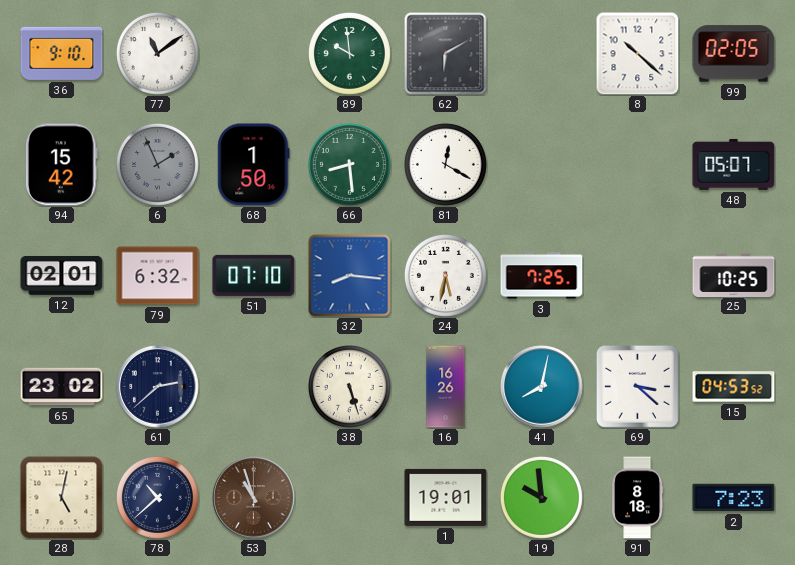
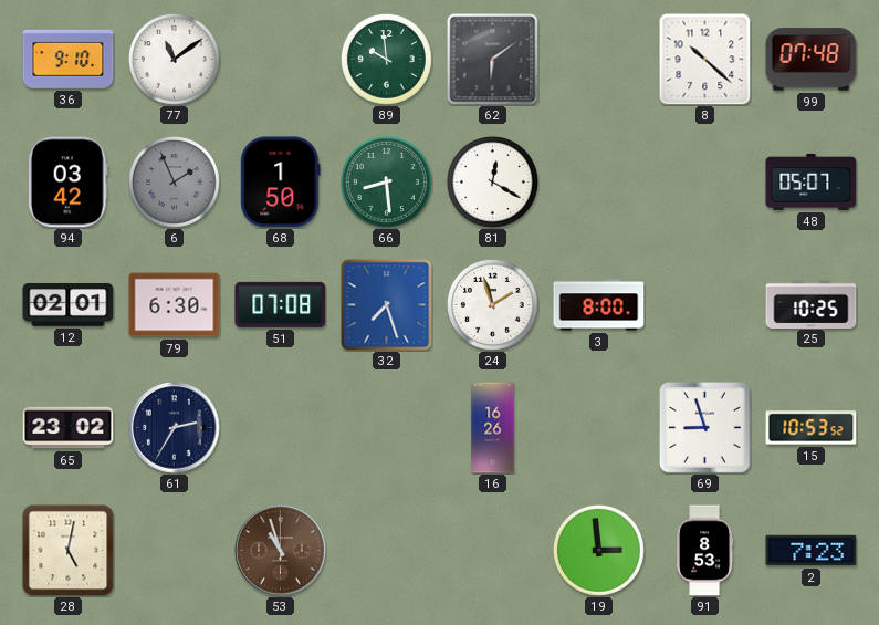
62: 6:10 -> 6:09
99: 02:05 -> 07:48
94: 15:42 -> 03:42
79: 6:32 -> 6:30
51: 07:10 -> 07:08
32: 8:16 -> 7:27
24: 5:32 -> 1:57
3: 7:25 -> 8:00
61: 2:38 -> 2:35
38: 5:27 -> none
41: 8:02 -> none
69: 3:22 -> 8:57
15: 04:53 -> 10:53
78: 10:38 -> none
1: 19:01 -> none
19: 9:59 -> 2:59
91: 8:18 -> 8:53
